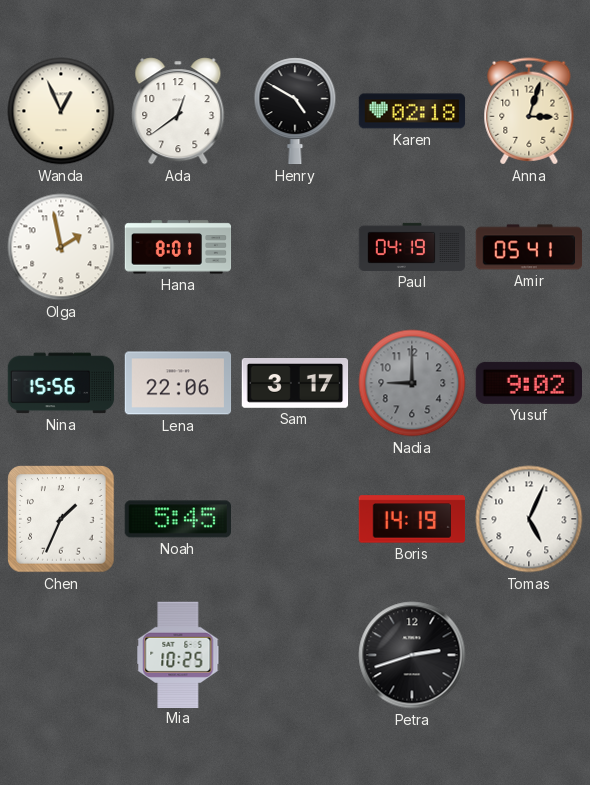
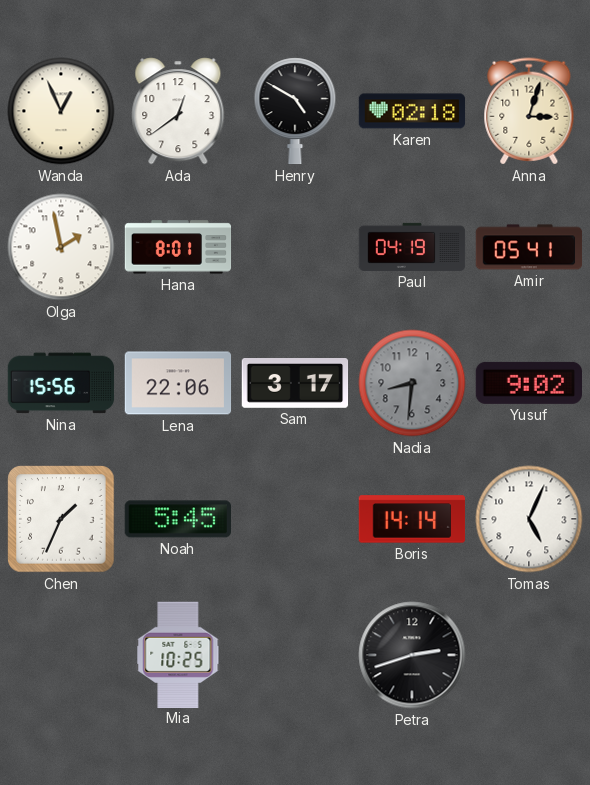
Nadia: 9:00 -> 8:31
Boris: 14:19 -> 14:14
